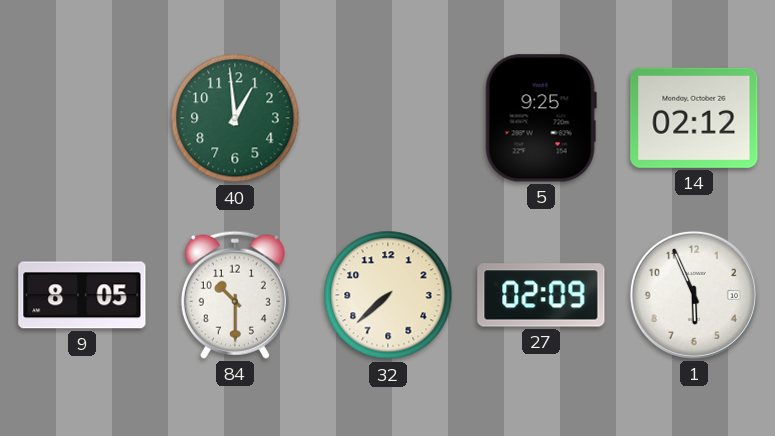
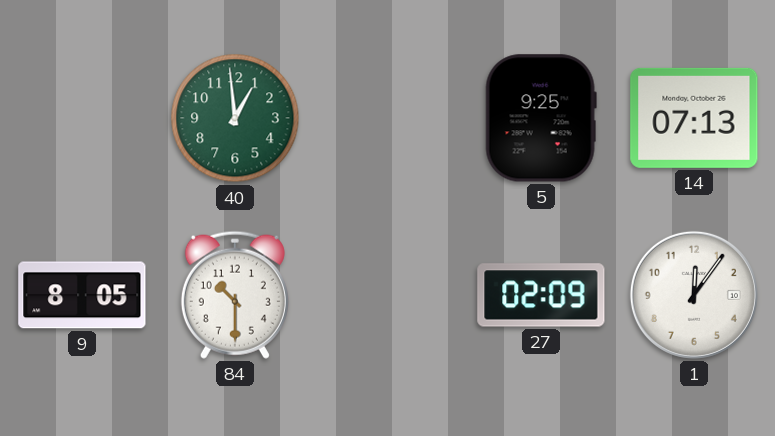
14: 02:12 -> 07:13
32: 7:38 -> none
1: 5:56 -> 12:06
